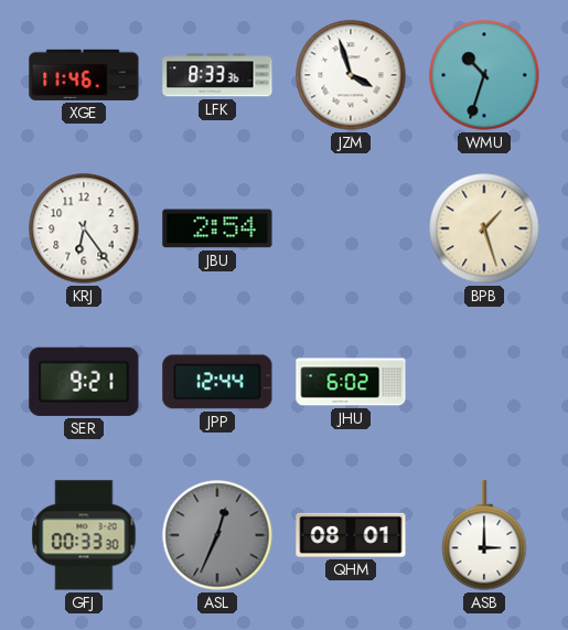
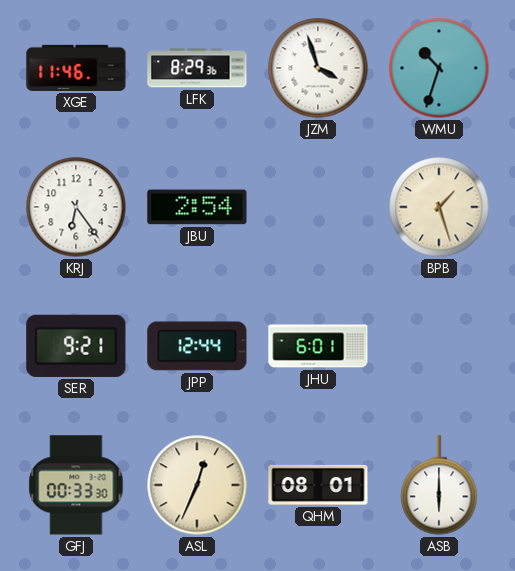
LFK: 8:33 -> 8:29
JHU: 6:02 -> 6:01
ASL dial: grey -> cream
ASB: 3:00 -> 6:00
